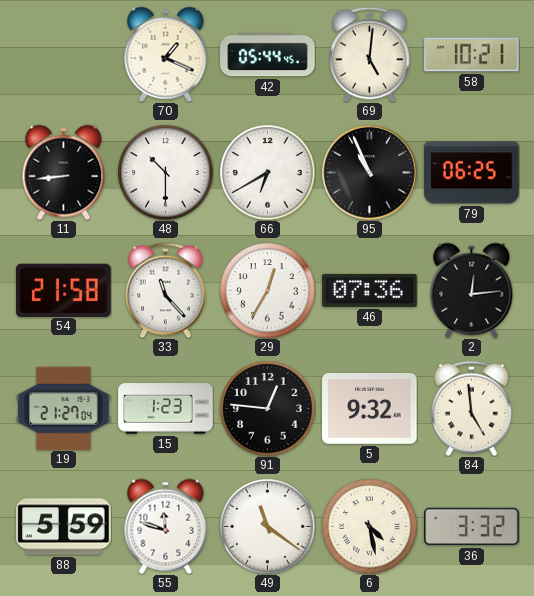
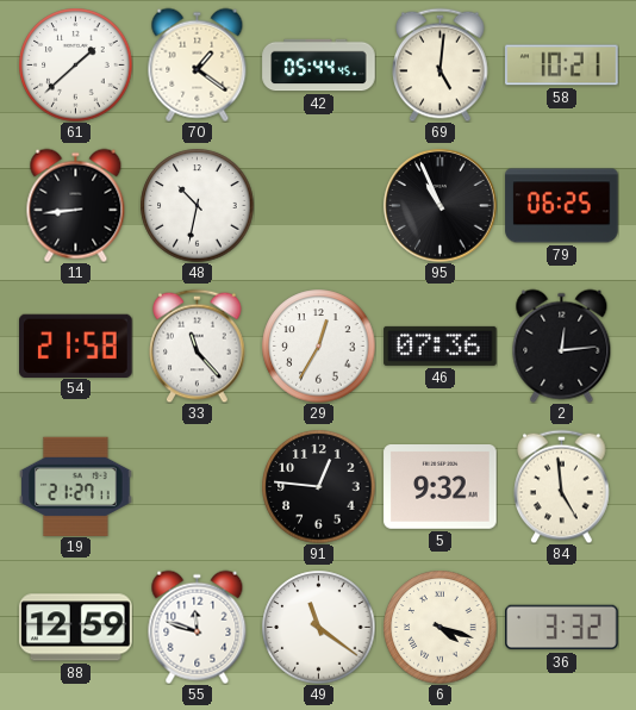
61: none -> 1:38
70: 1:19 -> 1:21
48: 10:30 -> 10:32
66: 6:40 -> none
19: 21:27:04 -> 21:27:11
15: 1:23 -> none
88: 5:59 -> 12:59
6: 4:28 -> 4:18
